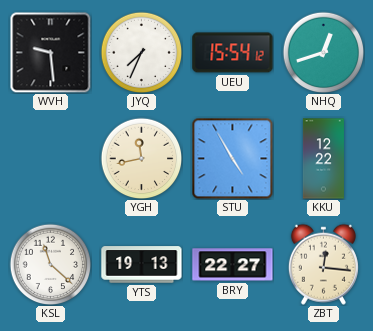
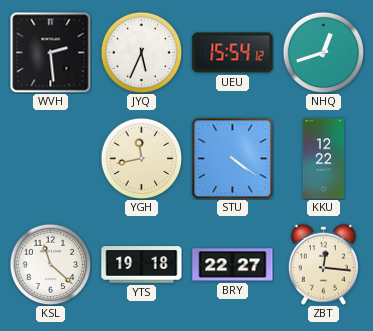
WVH: 9:29 -> 2:29
JYQ: 7:34 -> 5:34
STU: 4:55 -> 4:21
YTS: 19:13 -> 19:18
